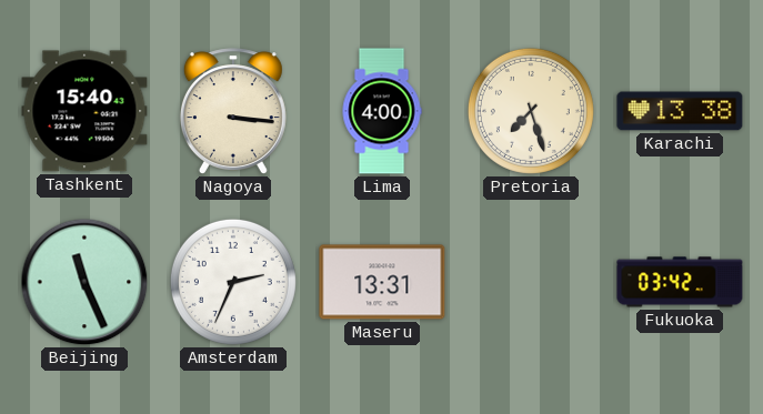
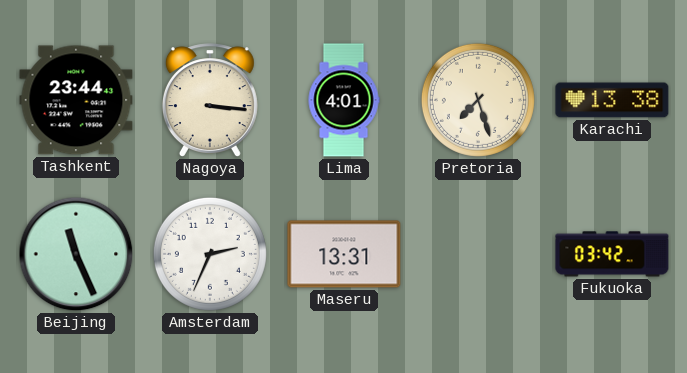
Tashkent: 15:40 -> 23:44
Lima: 4:00 -> 4:01
